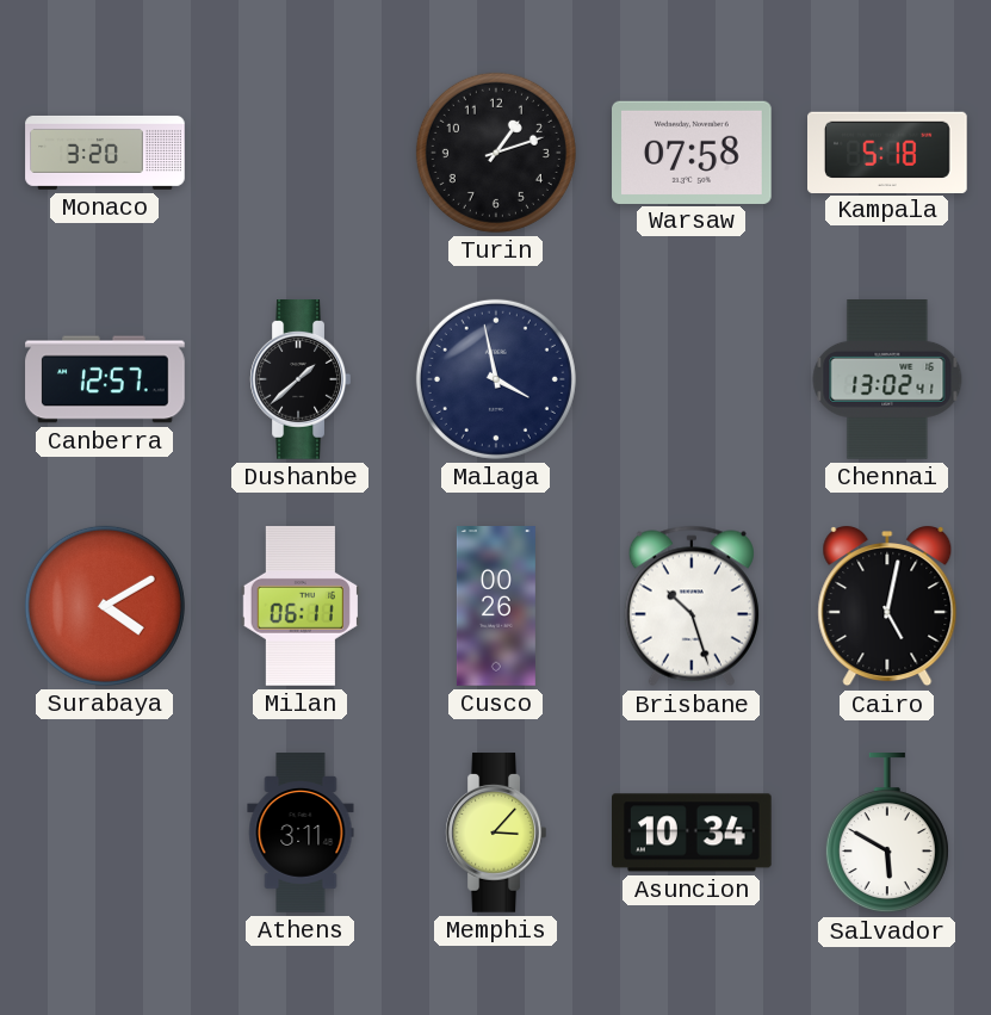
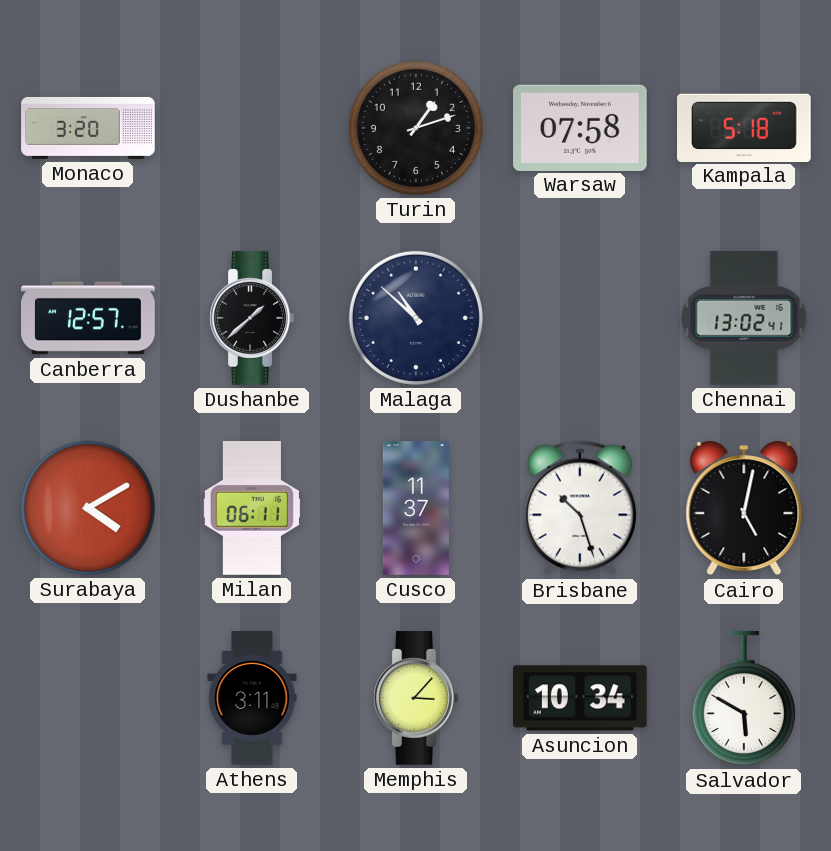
Malaga: 3:58 -> 10:52
Cusco: 00:26 -> 11:37
